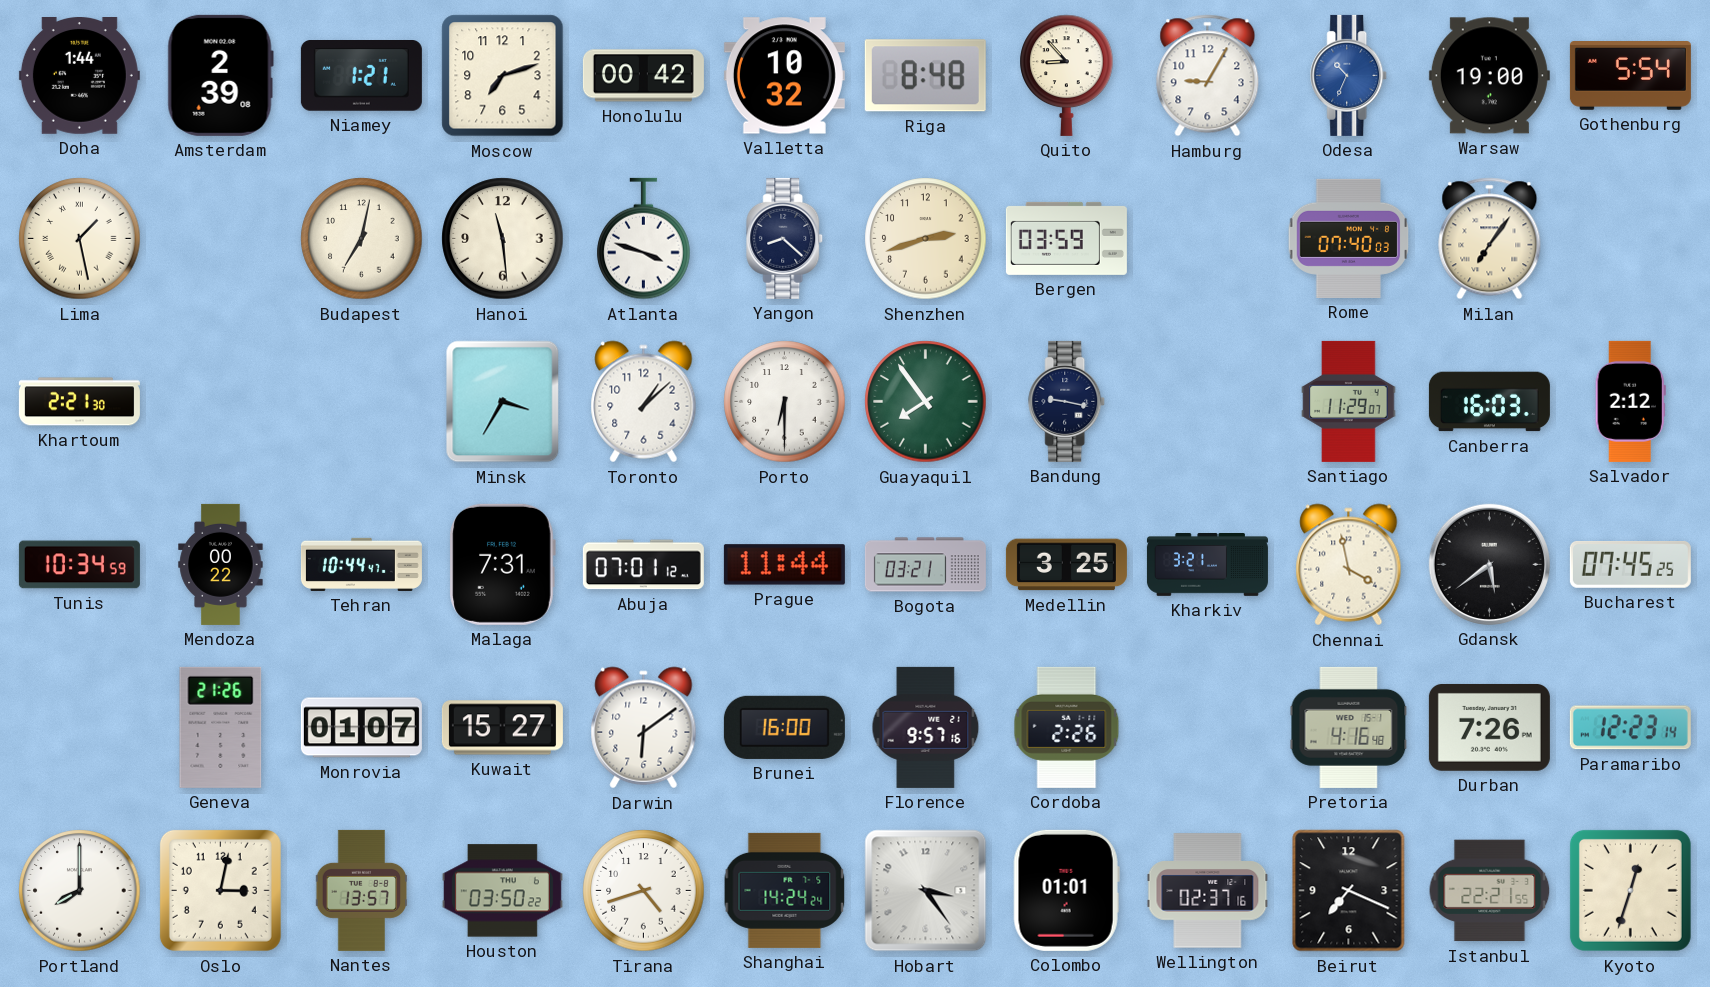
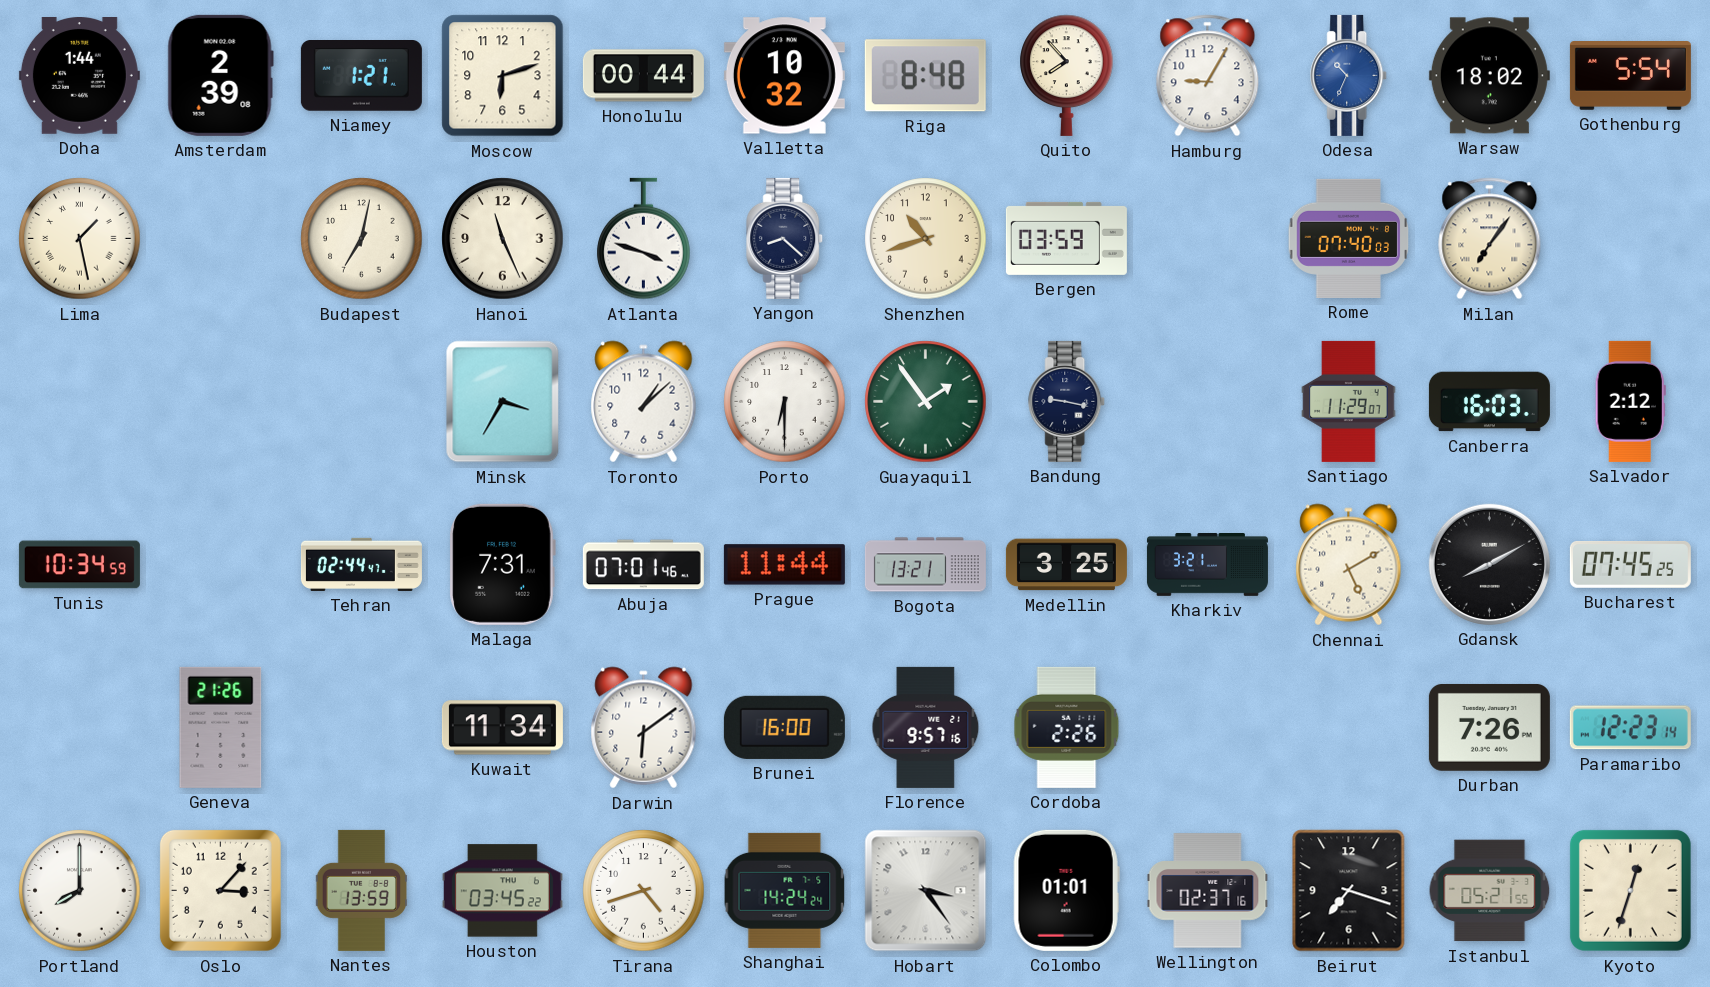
Moscow: 7:12 -> 6:12
Honolulu: 00:42 -> 00:44
Quito: 8:53 -> 7:53
Warsaw: 19:00 -> 18:02
Hanoi: 11:29 -> 11:26
Shenzhen: 2:42 -> 10:42
Khartoum: 2:21 -> none
Guayaquil: 7:54 -> 1:54
Mendoza: 00:22 -> none
Tehran: 10:44 -> 02:44
Abuja: 07:01:12 -> 07:01:46
Bogota: 03:21 -> 13:21
Chennai: 3:58 -> 5:10
Gdansk: 5:39 -> 8:10
Monrovia: 01:07 -> none
Kuwait: 15:27 -> 11:34
Pretoria: 4:16 -> none
Oslo: 3:02 -> 3:07
Nantes: 13:57 -> 13:59
Houston: 03:50 -> 03:45
Beirut: 7:19 -> 7:18
Istanbul: 22:21 -> 05:21
